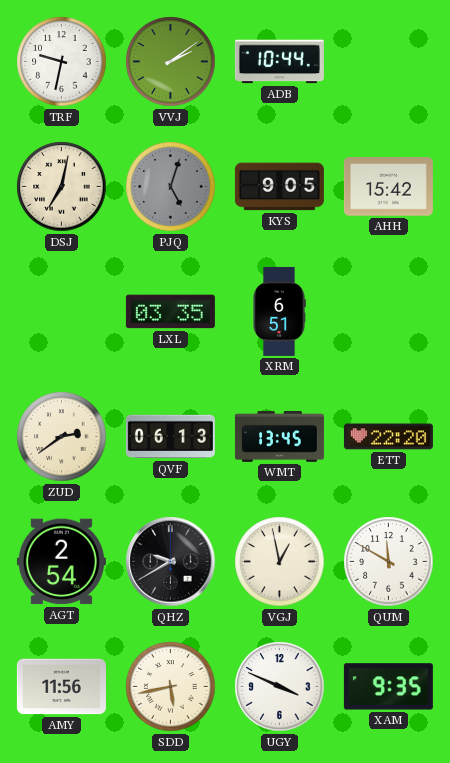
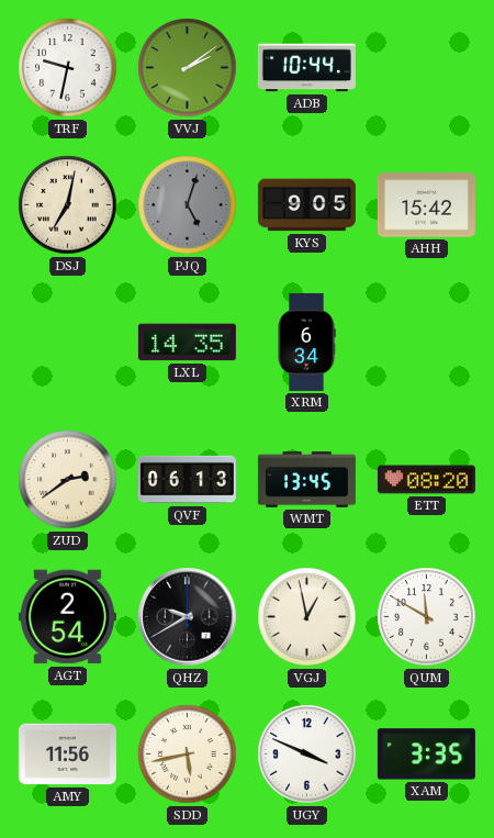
LXL: 03:35 -> 14:35
XRM: 6:51 -> 6:34
ETT: 22:20 -> 08:20
XAM: 9:35 -> 3:35
